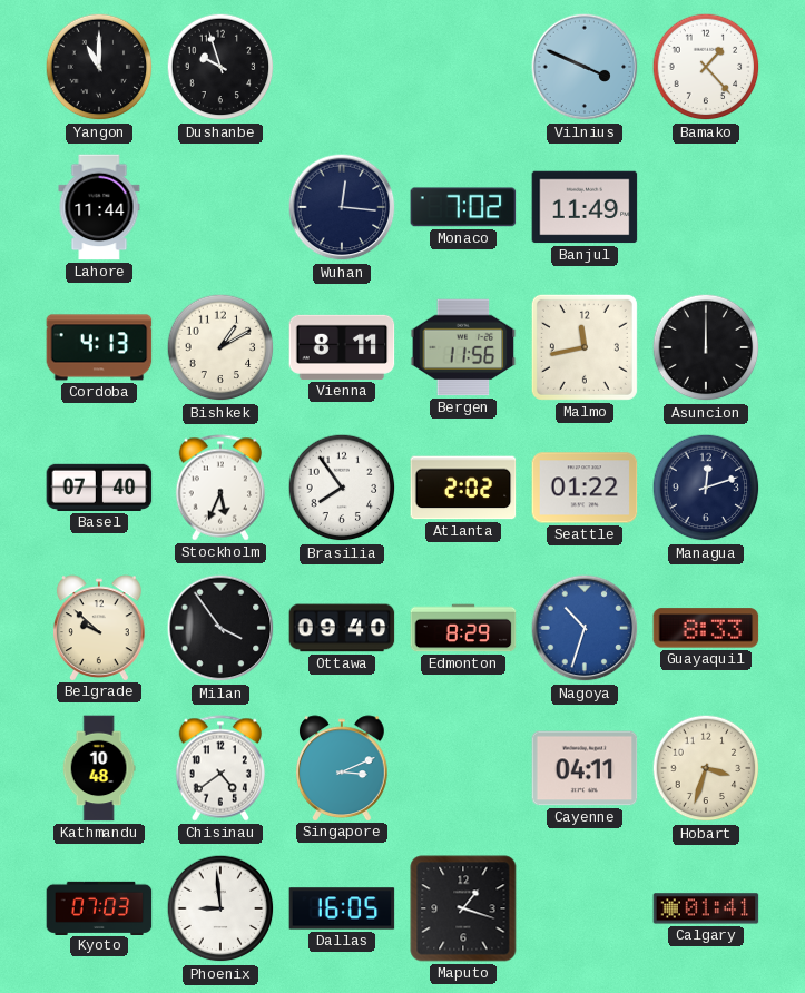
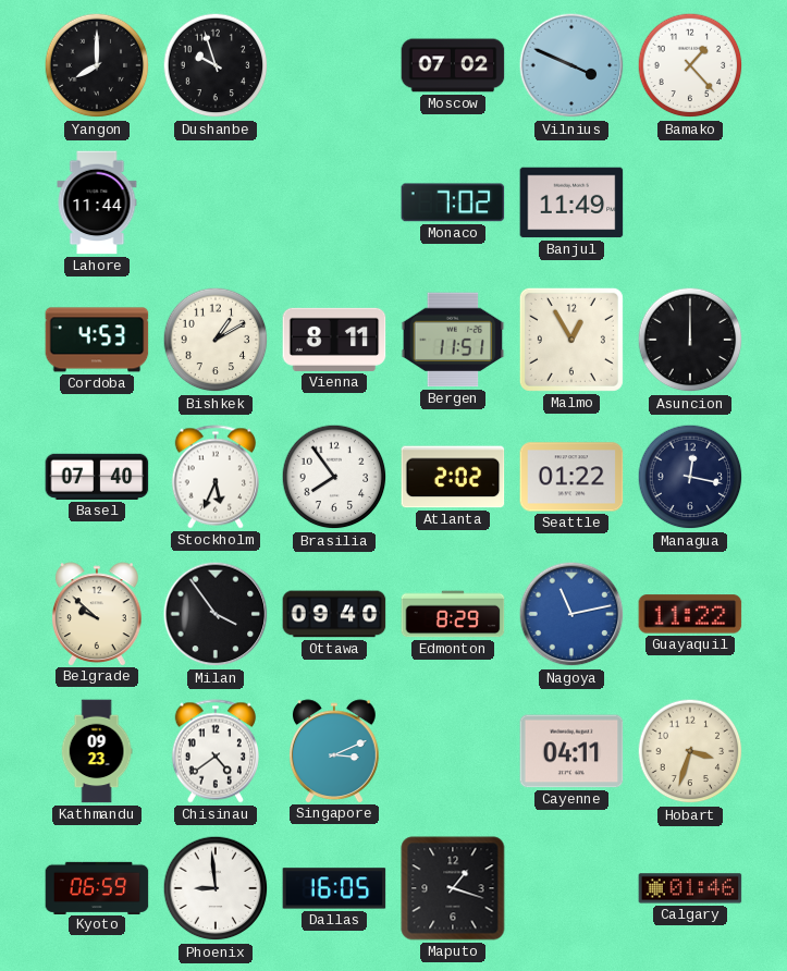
Yangon: 11:00 -> 8:00
Moscow: none -> 07:02
Wuhan: 12:16 -> none
Cordoba: 4:13 -> 4:53
Bergen: 11:56 -> 11:51
Malmo: 11:43 -> 12:55
Managua: 12:12 -> 12:17
Nagoya: 10:33 -> 11:13
Guayaquil: 8:33 -> 11:22
Kathmandu: 10:48 -> 09:23
Kyoto: 07:03 -> 06:59
Calgary: 01:41 -> 01:46
